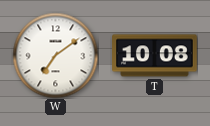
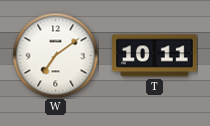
T: 10:08 -> 10:11
